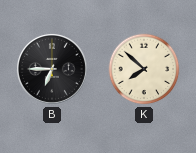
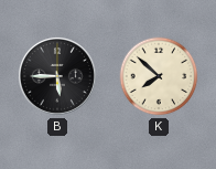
B: 6:45 -> 5:45
